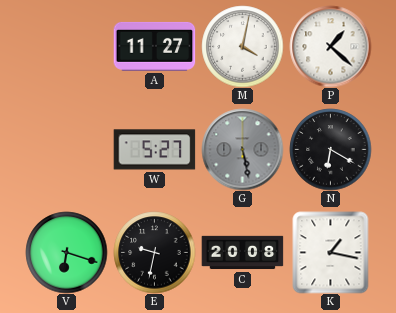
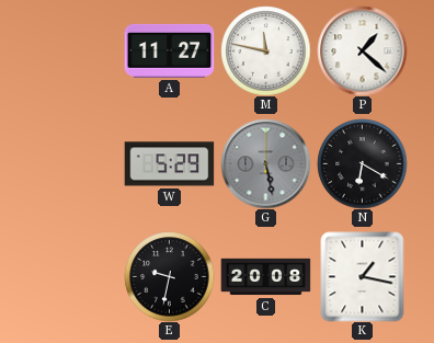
M: 4:02 -> 11:47
W: 5:27 -> 5:29
V: 6:18 -> none
